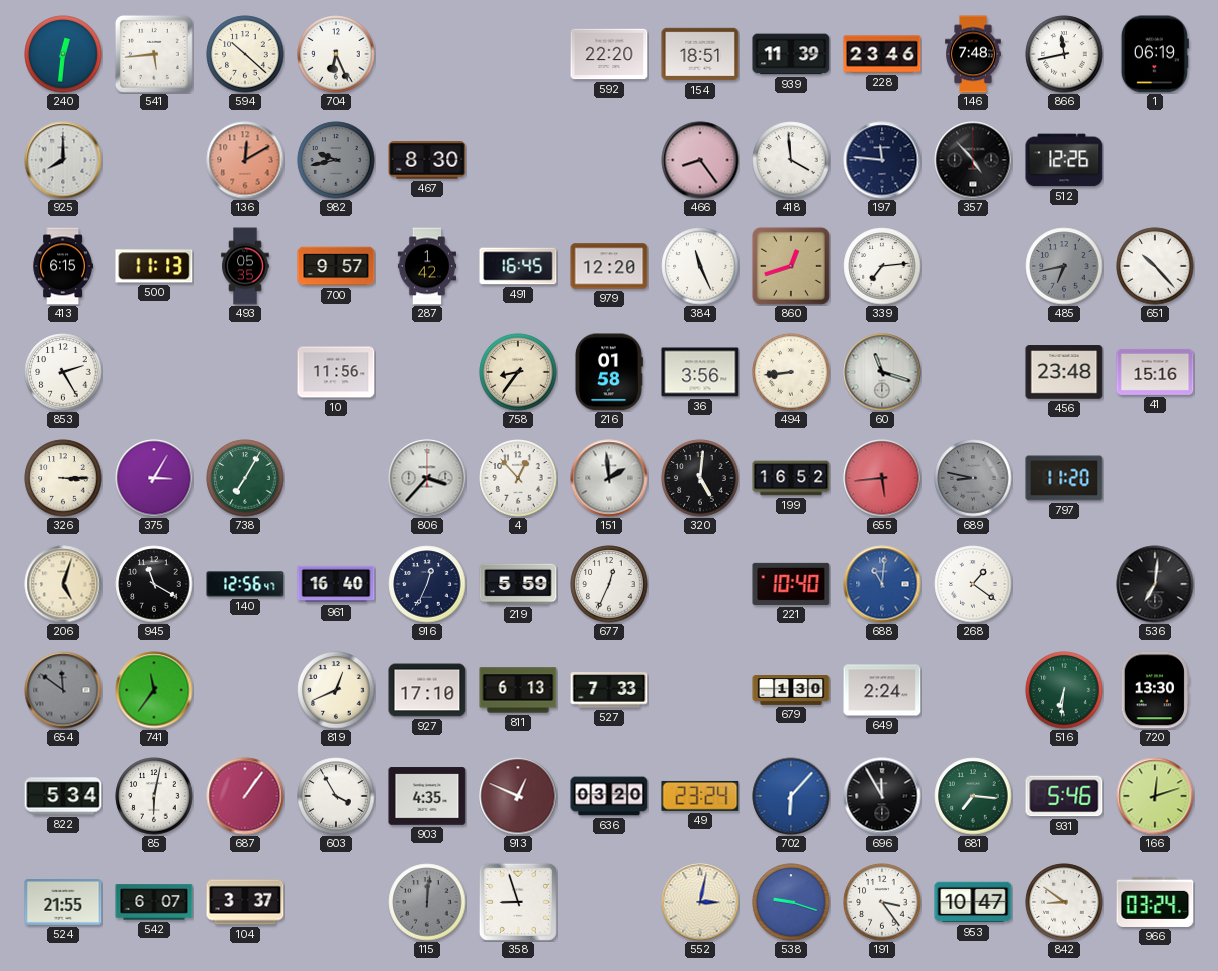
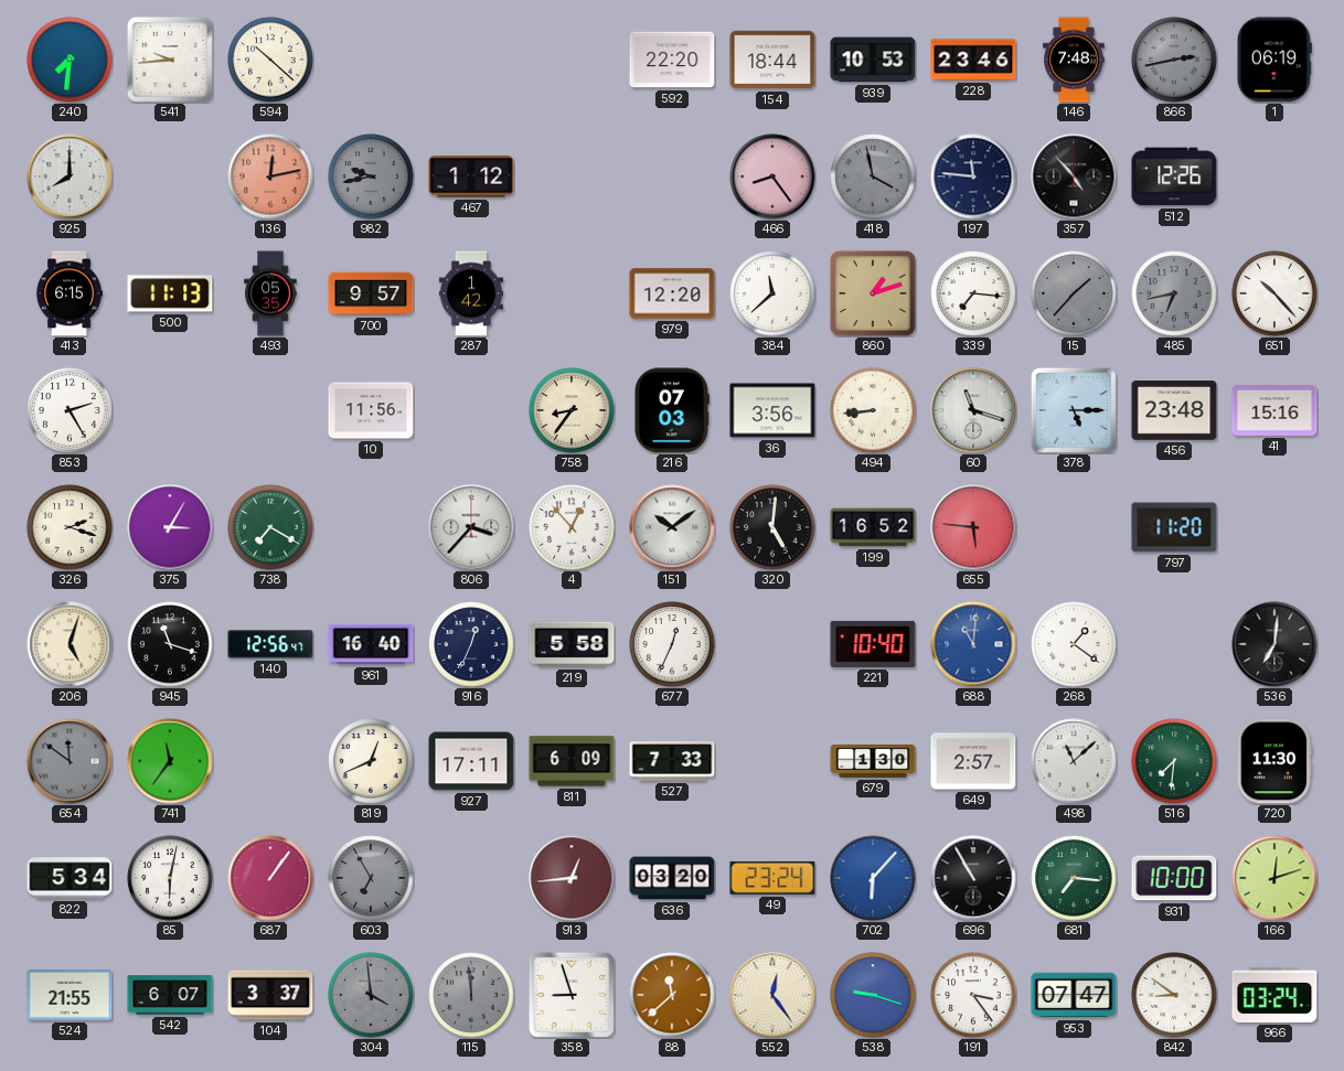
240: 12:31 -> 7:31
541: 5:44 -> 9:44
704: 6:26 -> none
154: 18:51 -> 18:44
939: 11:39 -> 10:53
866: 11:43 -> 2:43
866 dial: white -> grey
136: 12:10 -> 12:13
467: 8:30 -> 1:12
418: 3:59 -> 3:58
418 dial: white -> grey
491: 16:45 -> none
384: 11:26 -> 11:38
860: 12:42 -> 1:12
339: 7:14 -> 7:16
15: none -> 1:37
216: 01:58 -> 07:03
378: none -> 5:15
326: 3:15 -> 2:18
738: 7:05 -> 7:20
151: 1:59 -> 10:09
655: 5:44 -> 5:46
689: 8:47 -> none
945: 11:20 -> 11:18
219: 5:59 -> 5:58
927: 17:10 -> 17:11
811: 6:13 -> 6:09
649: 2:24 -> 2:57
498: none -> 11:08
516: 6:31 -> 7:31
720: 13:30 -> 11:30
603: 3:55 -> 6:55
603 dial: white -> grey
903: 4:35 -> none
913: 12:49 -> 12:44
696: 11:55 -> 10:55
931: 5:46 -> 10:00
304: none -> 3:59
115: 12:01 -> 11:59
88: none -> 11:38
552: 3:02 -> 12:24
953: 10:47 -> 07:47
